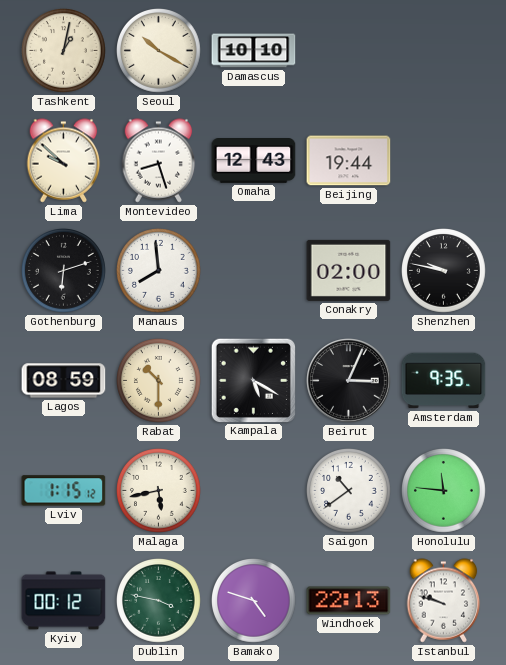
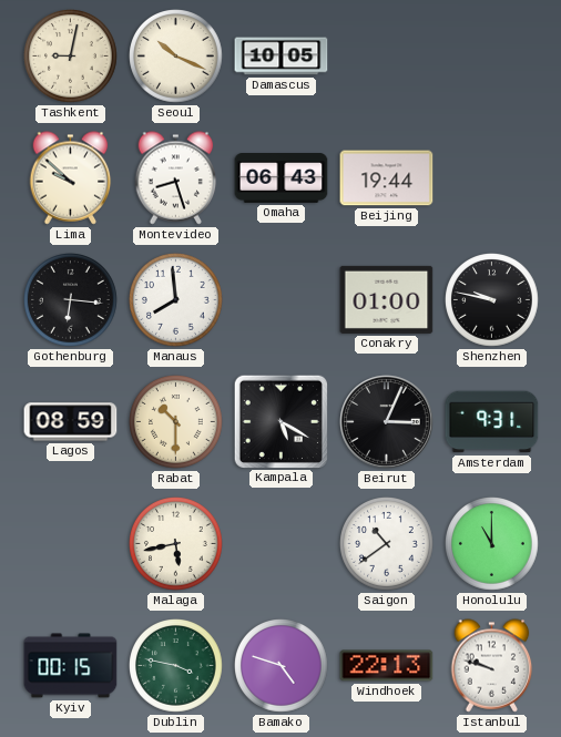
Tashkent: 1:02 -> 9:02
Seoul: 10:20 -> 10:19
Damascus: 10:10 -> 10:05
Omaha: 12:43 -> 06:43
Gothenburg: 6:12 -> 6:16
Conakry: 02:00 -> 01:00
Amsterdam: 9:35 -> 9:31
Lviv: 1:15 -> none
Honolulu: 11:46 -> 11:00
Kyiv: 00:12 -> 00:15
